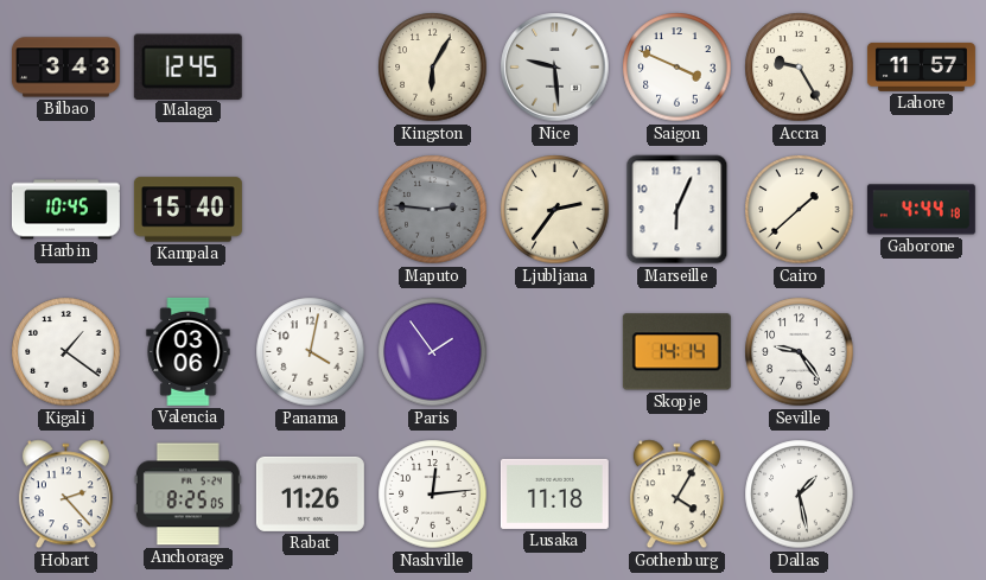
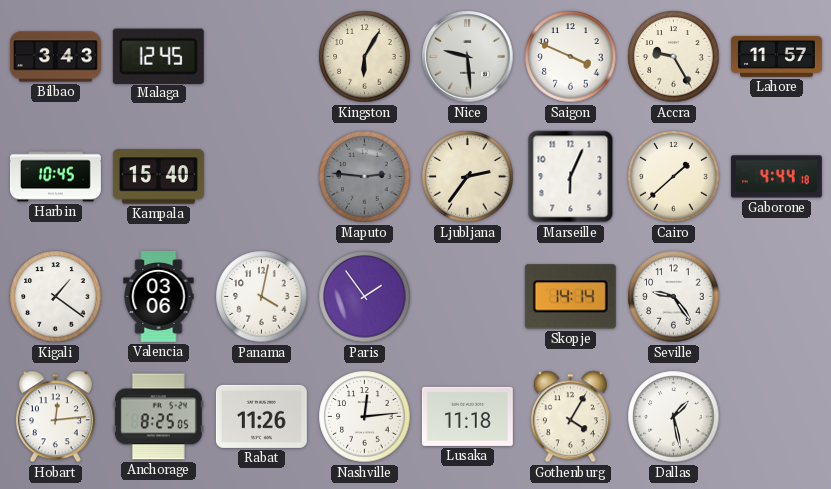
Hobart: 2:23 -> 12:14
